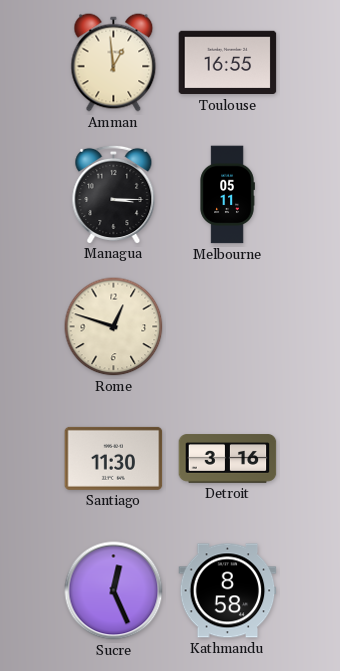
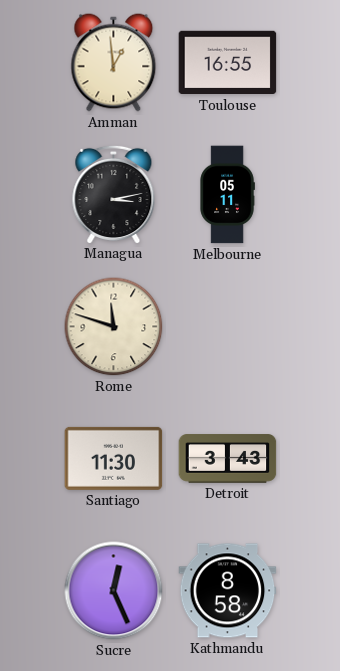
Managua: 3:15 -> 3:13
Rome: 12:48 -> 11:48
Detroit: 3:16 -> 3:43
